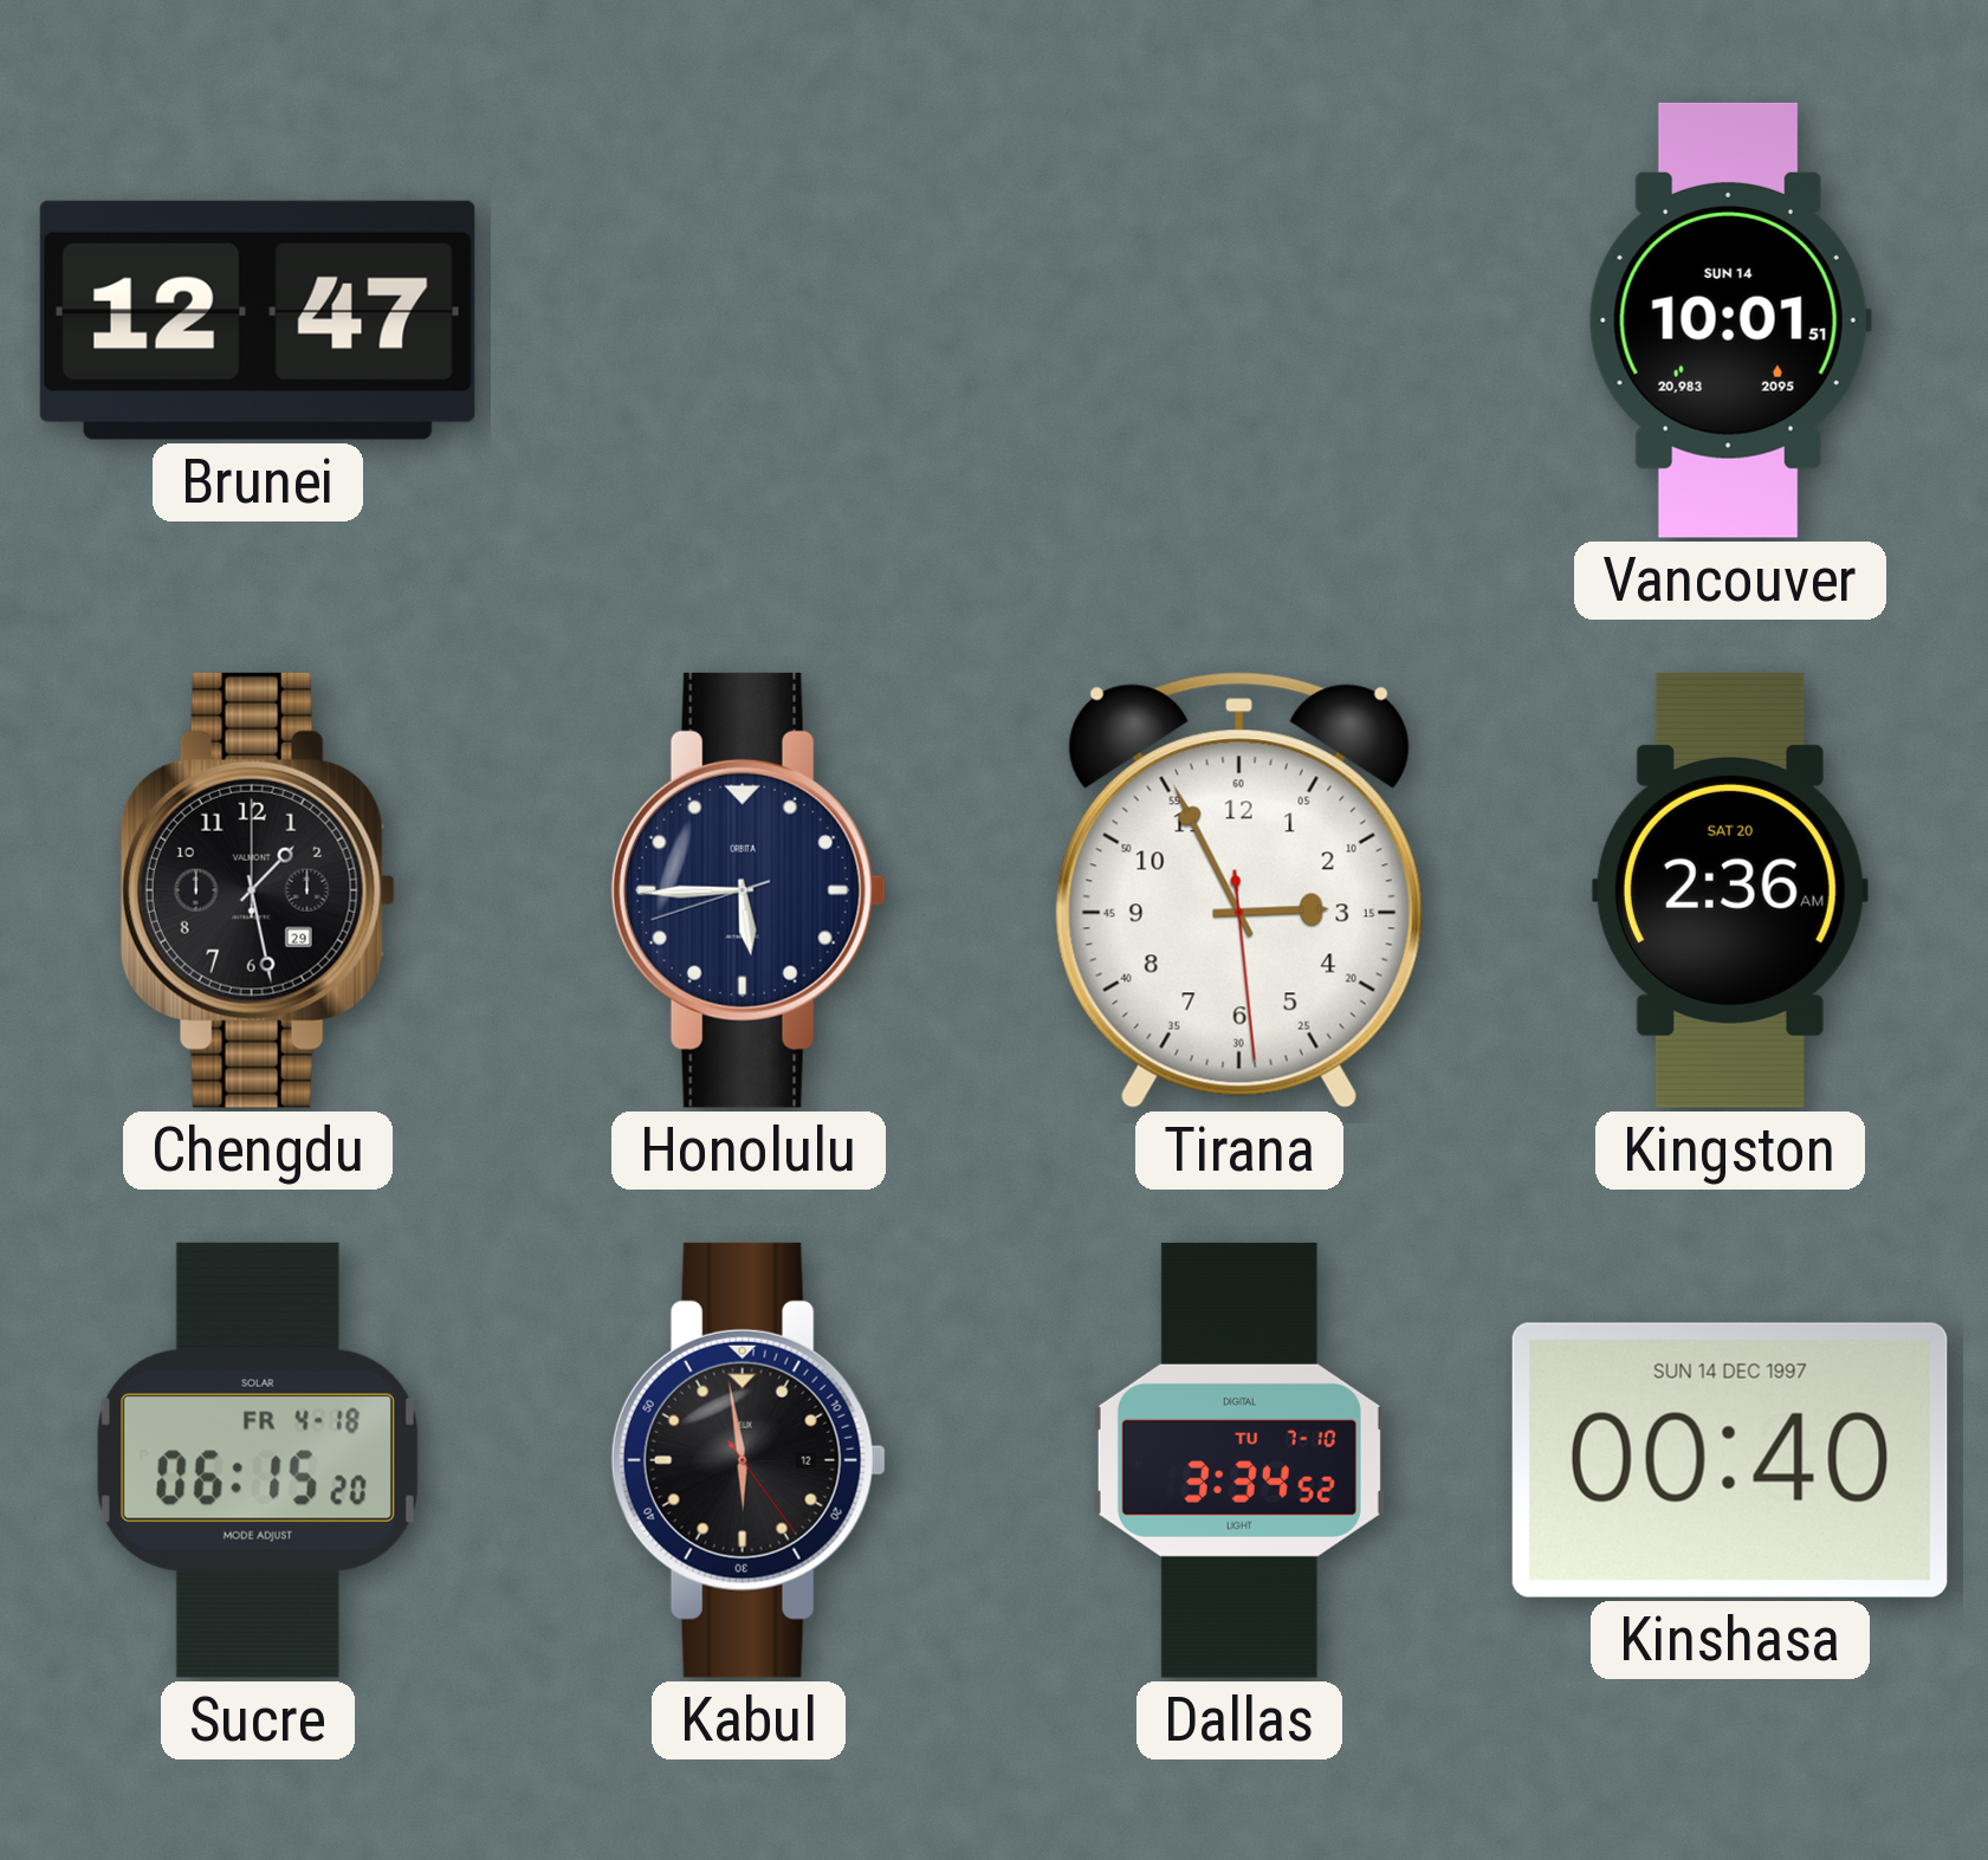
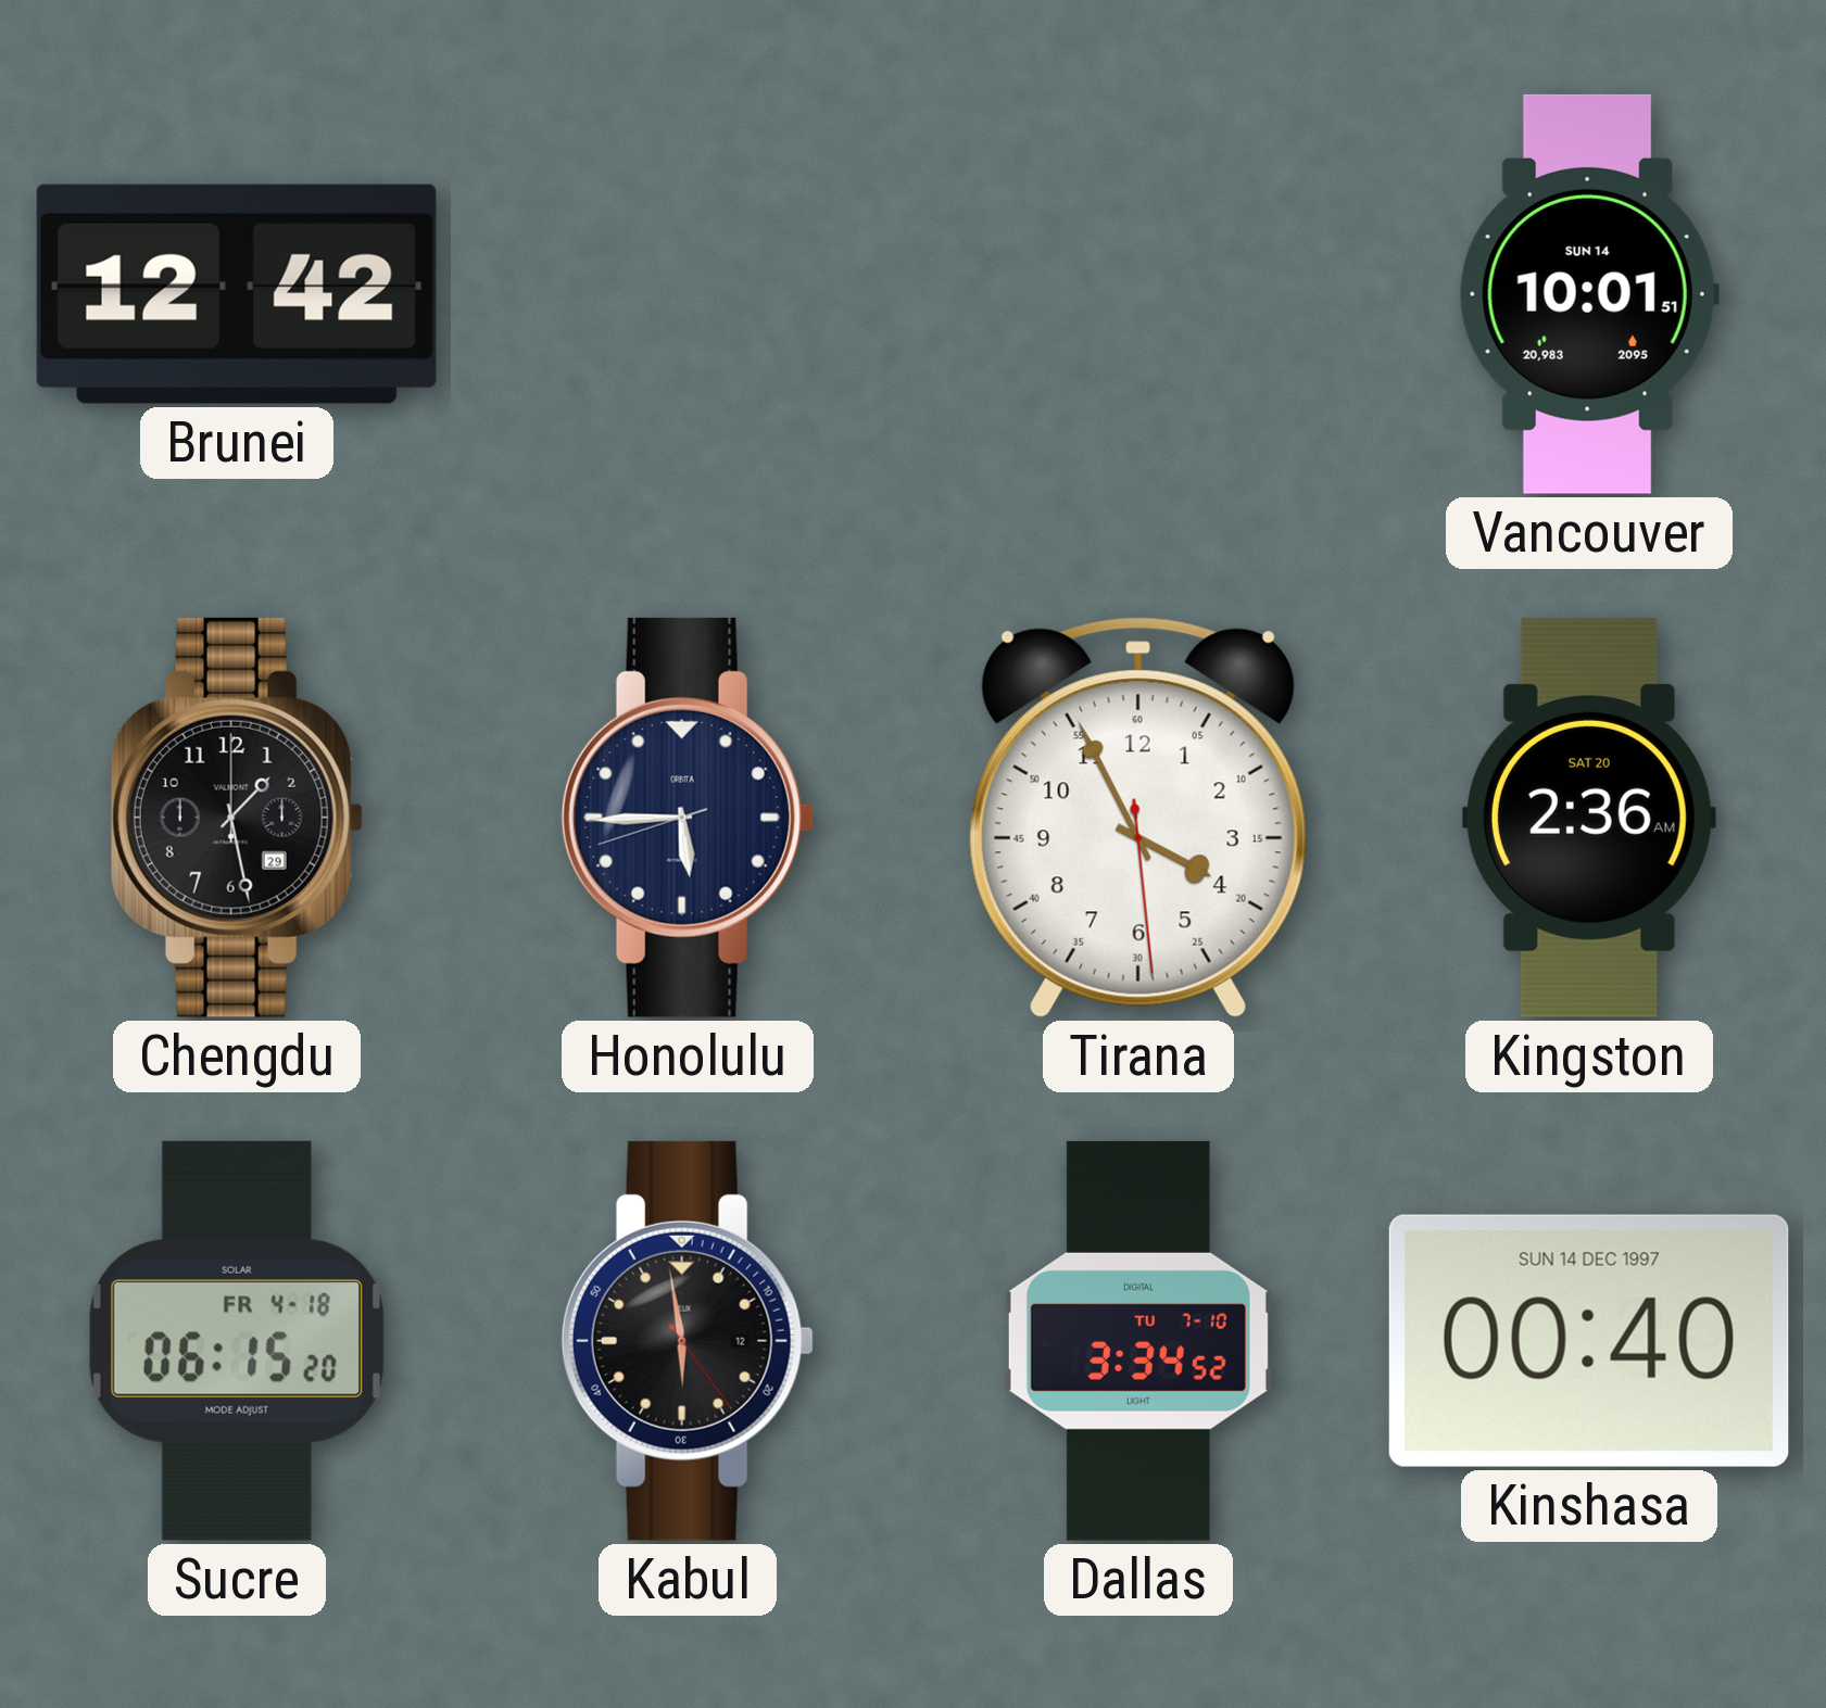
Brunei: 12:47 -> 12:42
Tirana: 2:55 -> 3:55
